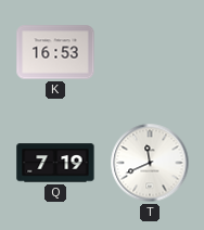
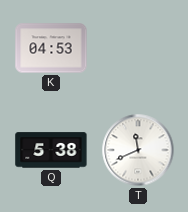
K: 16:53 -> 04:53
Q: 7:19 -> 5:38
